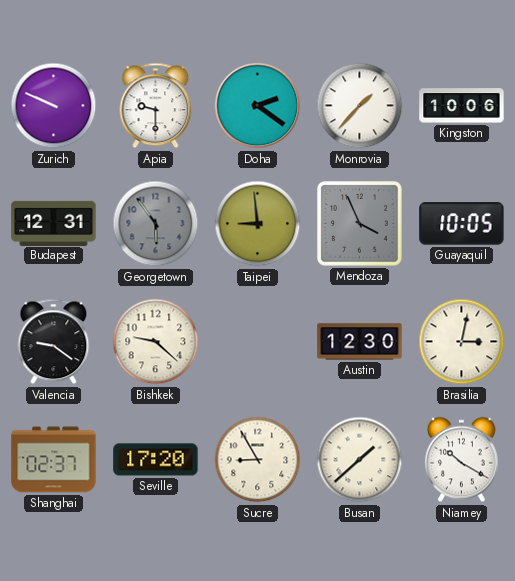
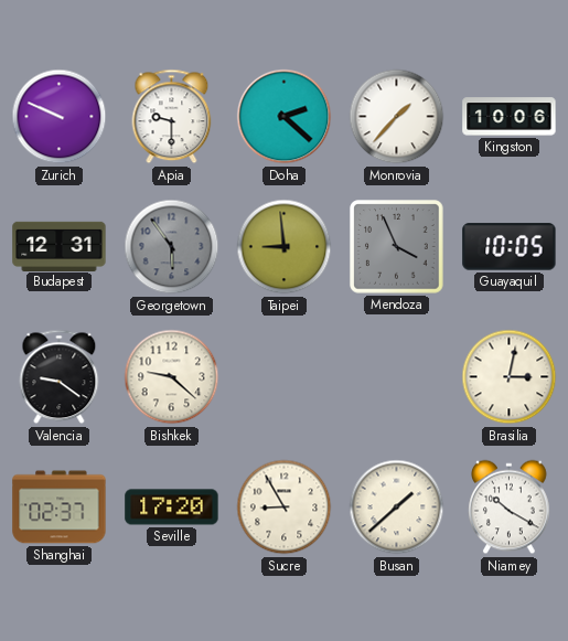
Doha: 2:21 -> 2:22
Austin: 12:30 -> none
